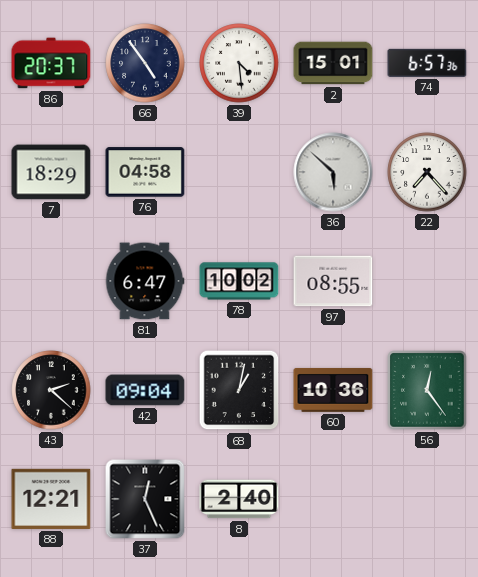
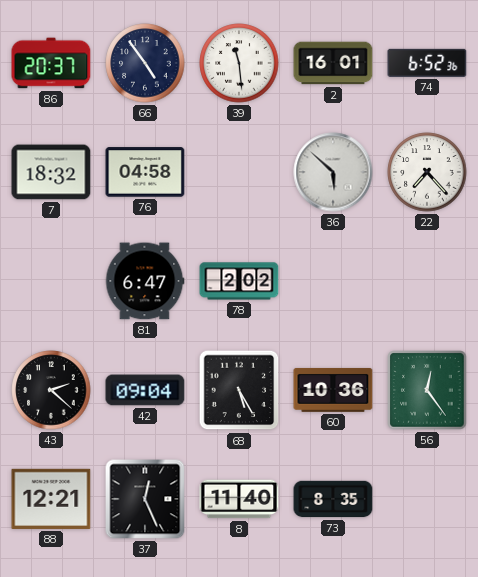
39: 4:29 -> 11:29
2: 15:01 -> 16:01
74: 6:57 -> 6:52
7: 18:29 -> 18:32
78: 10:02 -> 2:02
97: 08:55 -> none
68: 1:02 -> 5:25
8: 2:40 -> 11:40
73: none -> 8:35
